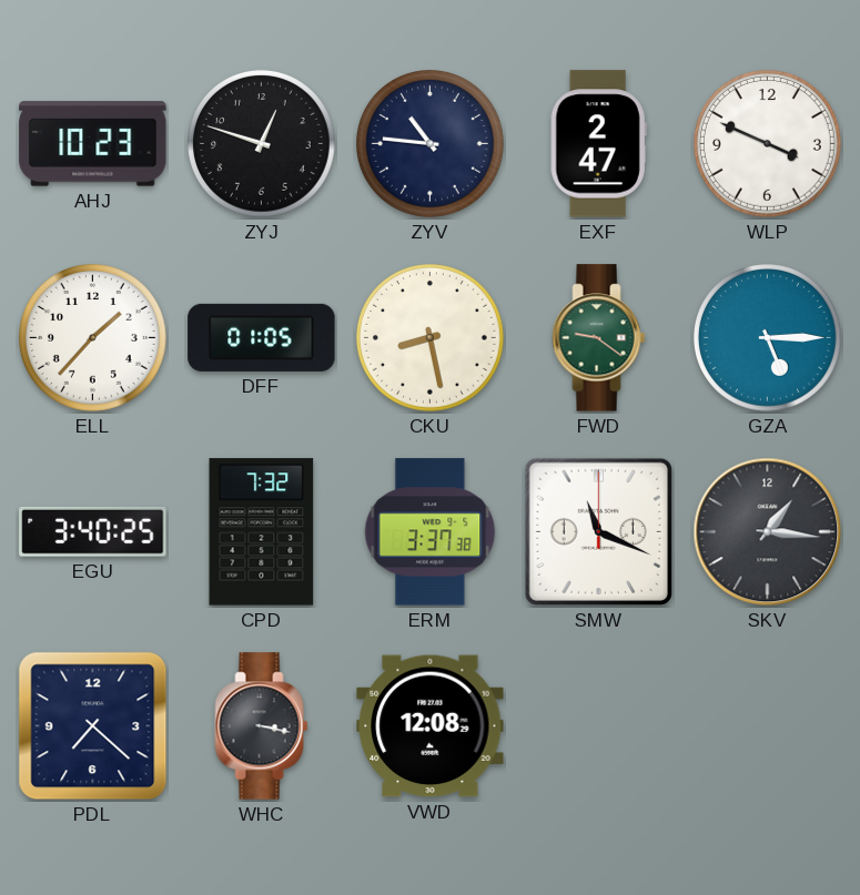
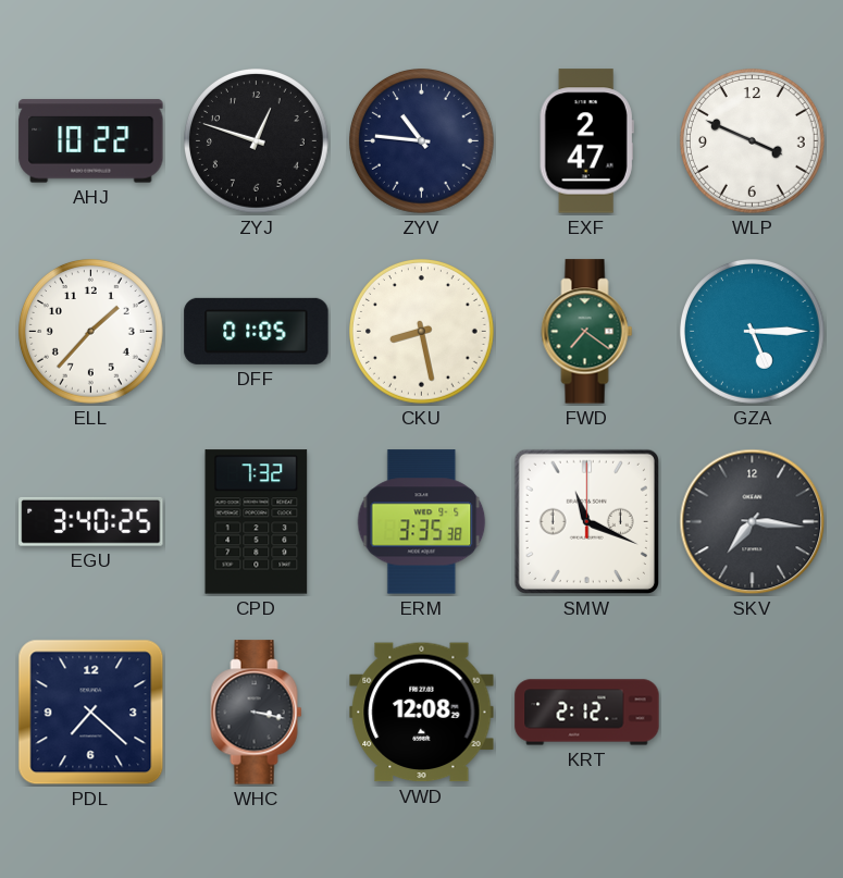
AHJ: 10:23 -> 10:22
FWD: 9:21 -> 7:21
ERM: 3:37 -> 3:35
SKV: 1:16 -> 7:16
KRT: none -> 2:12
